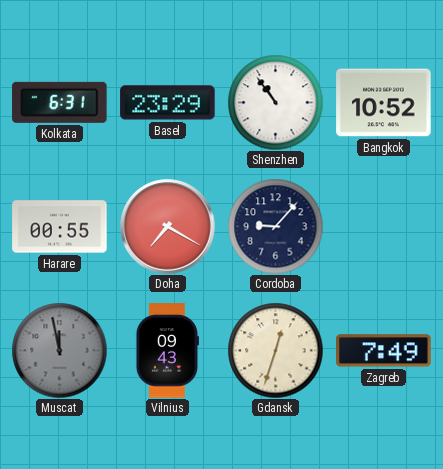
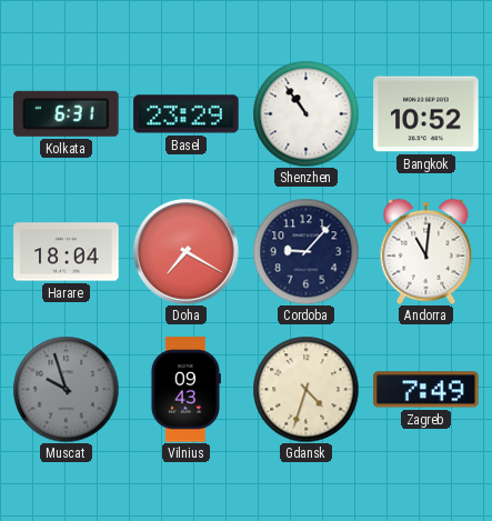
Harare: 00:55 -> 18:04
Andorra: none -> 11:01
Muscat: 11:58 -> 9:57
Gdansk: 12:33 -> 4:33
